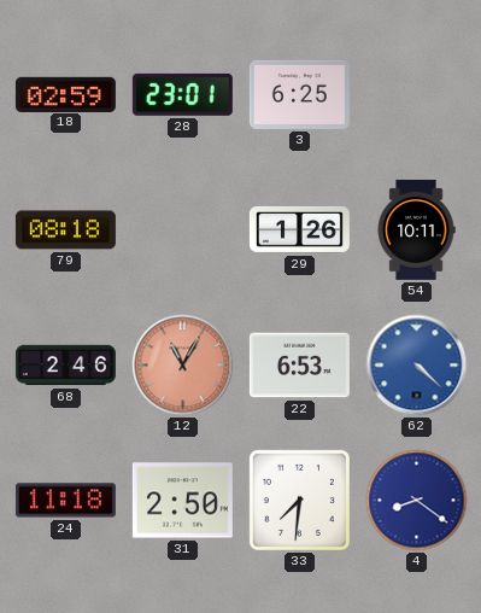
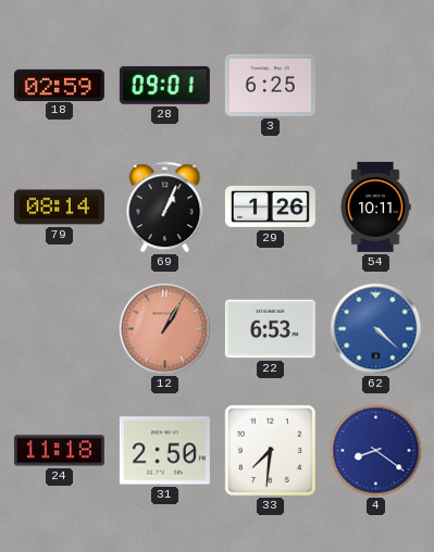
28: 23:01 -> 09:01
79: 08:18 -> 08:14
69: none -> 1:04
68: 2:46 -> none
12: 11:05 -> 1:05
